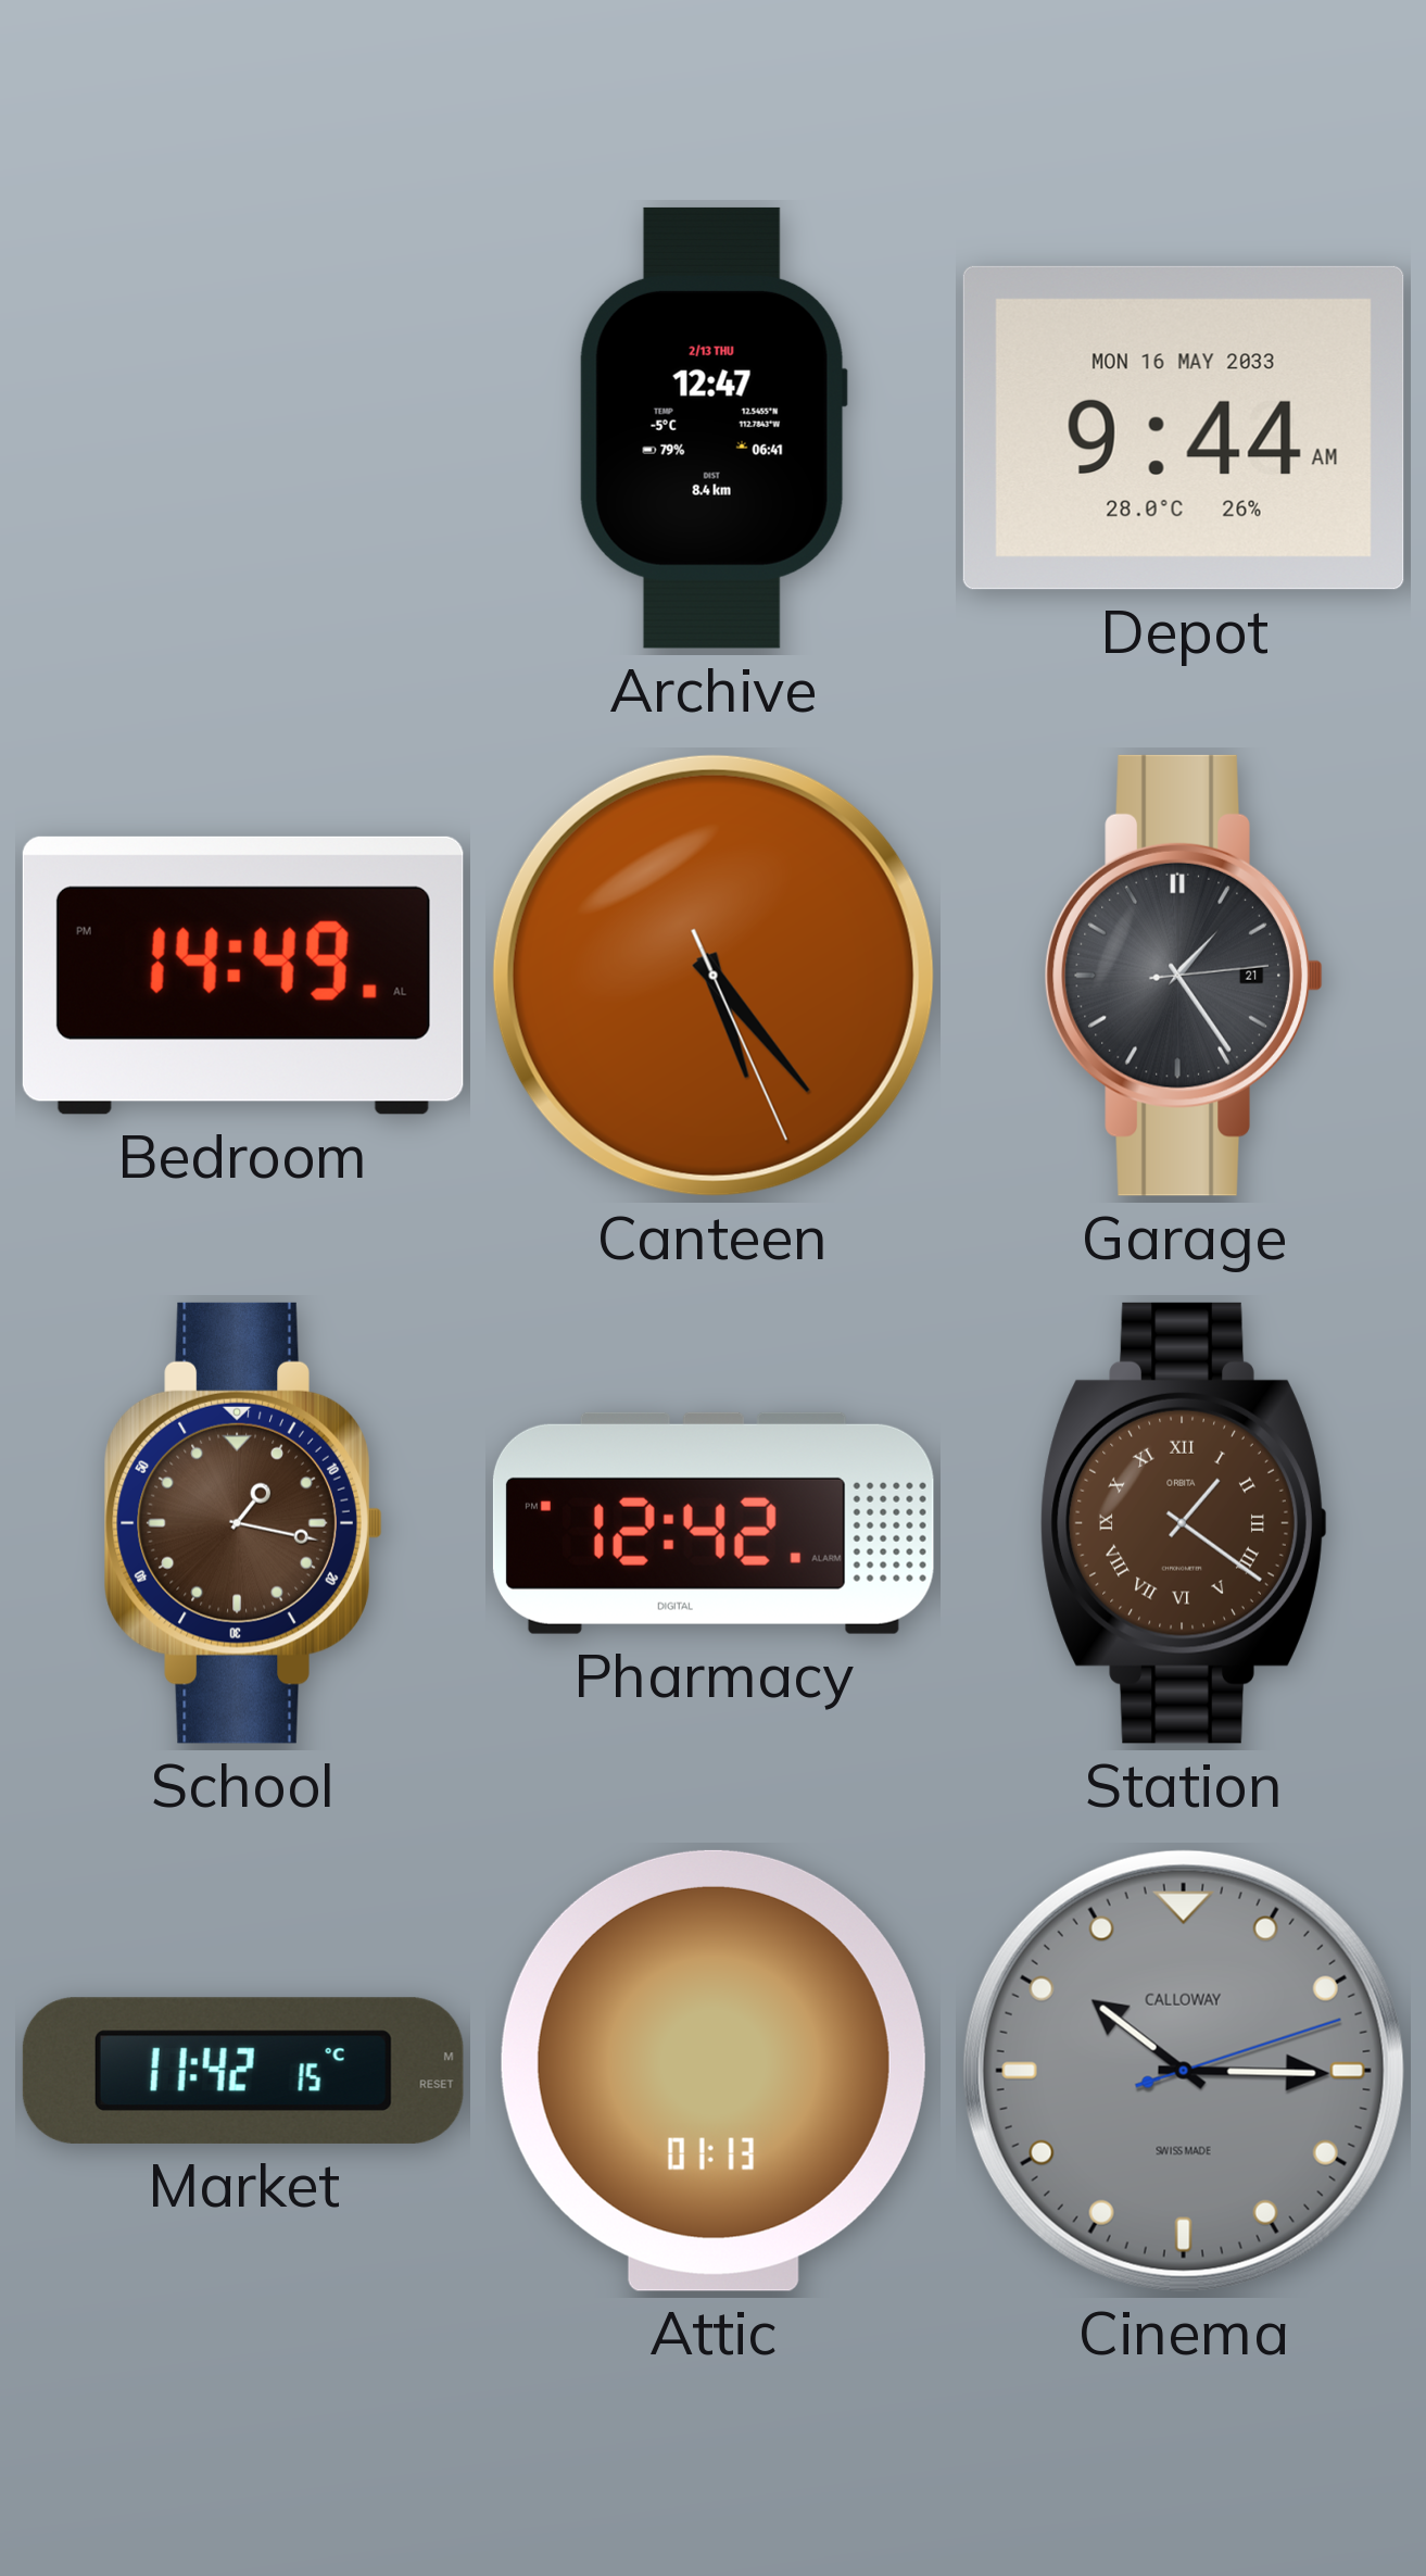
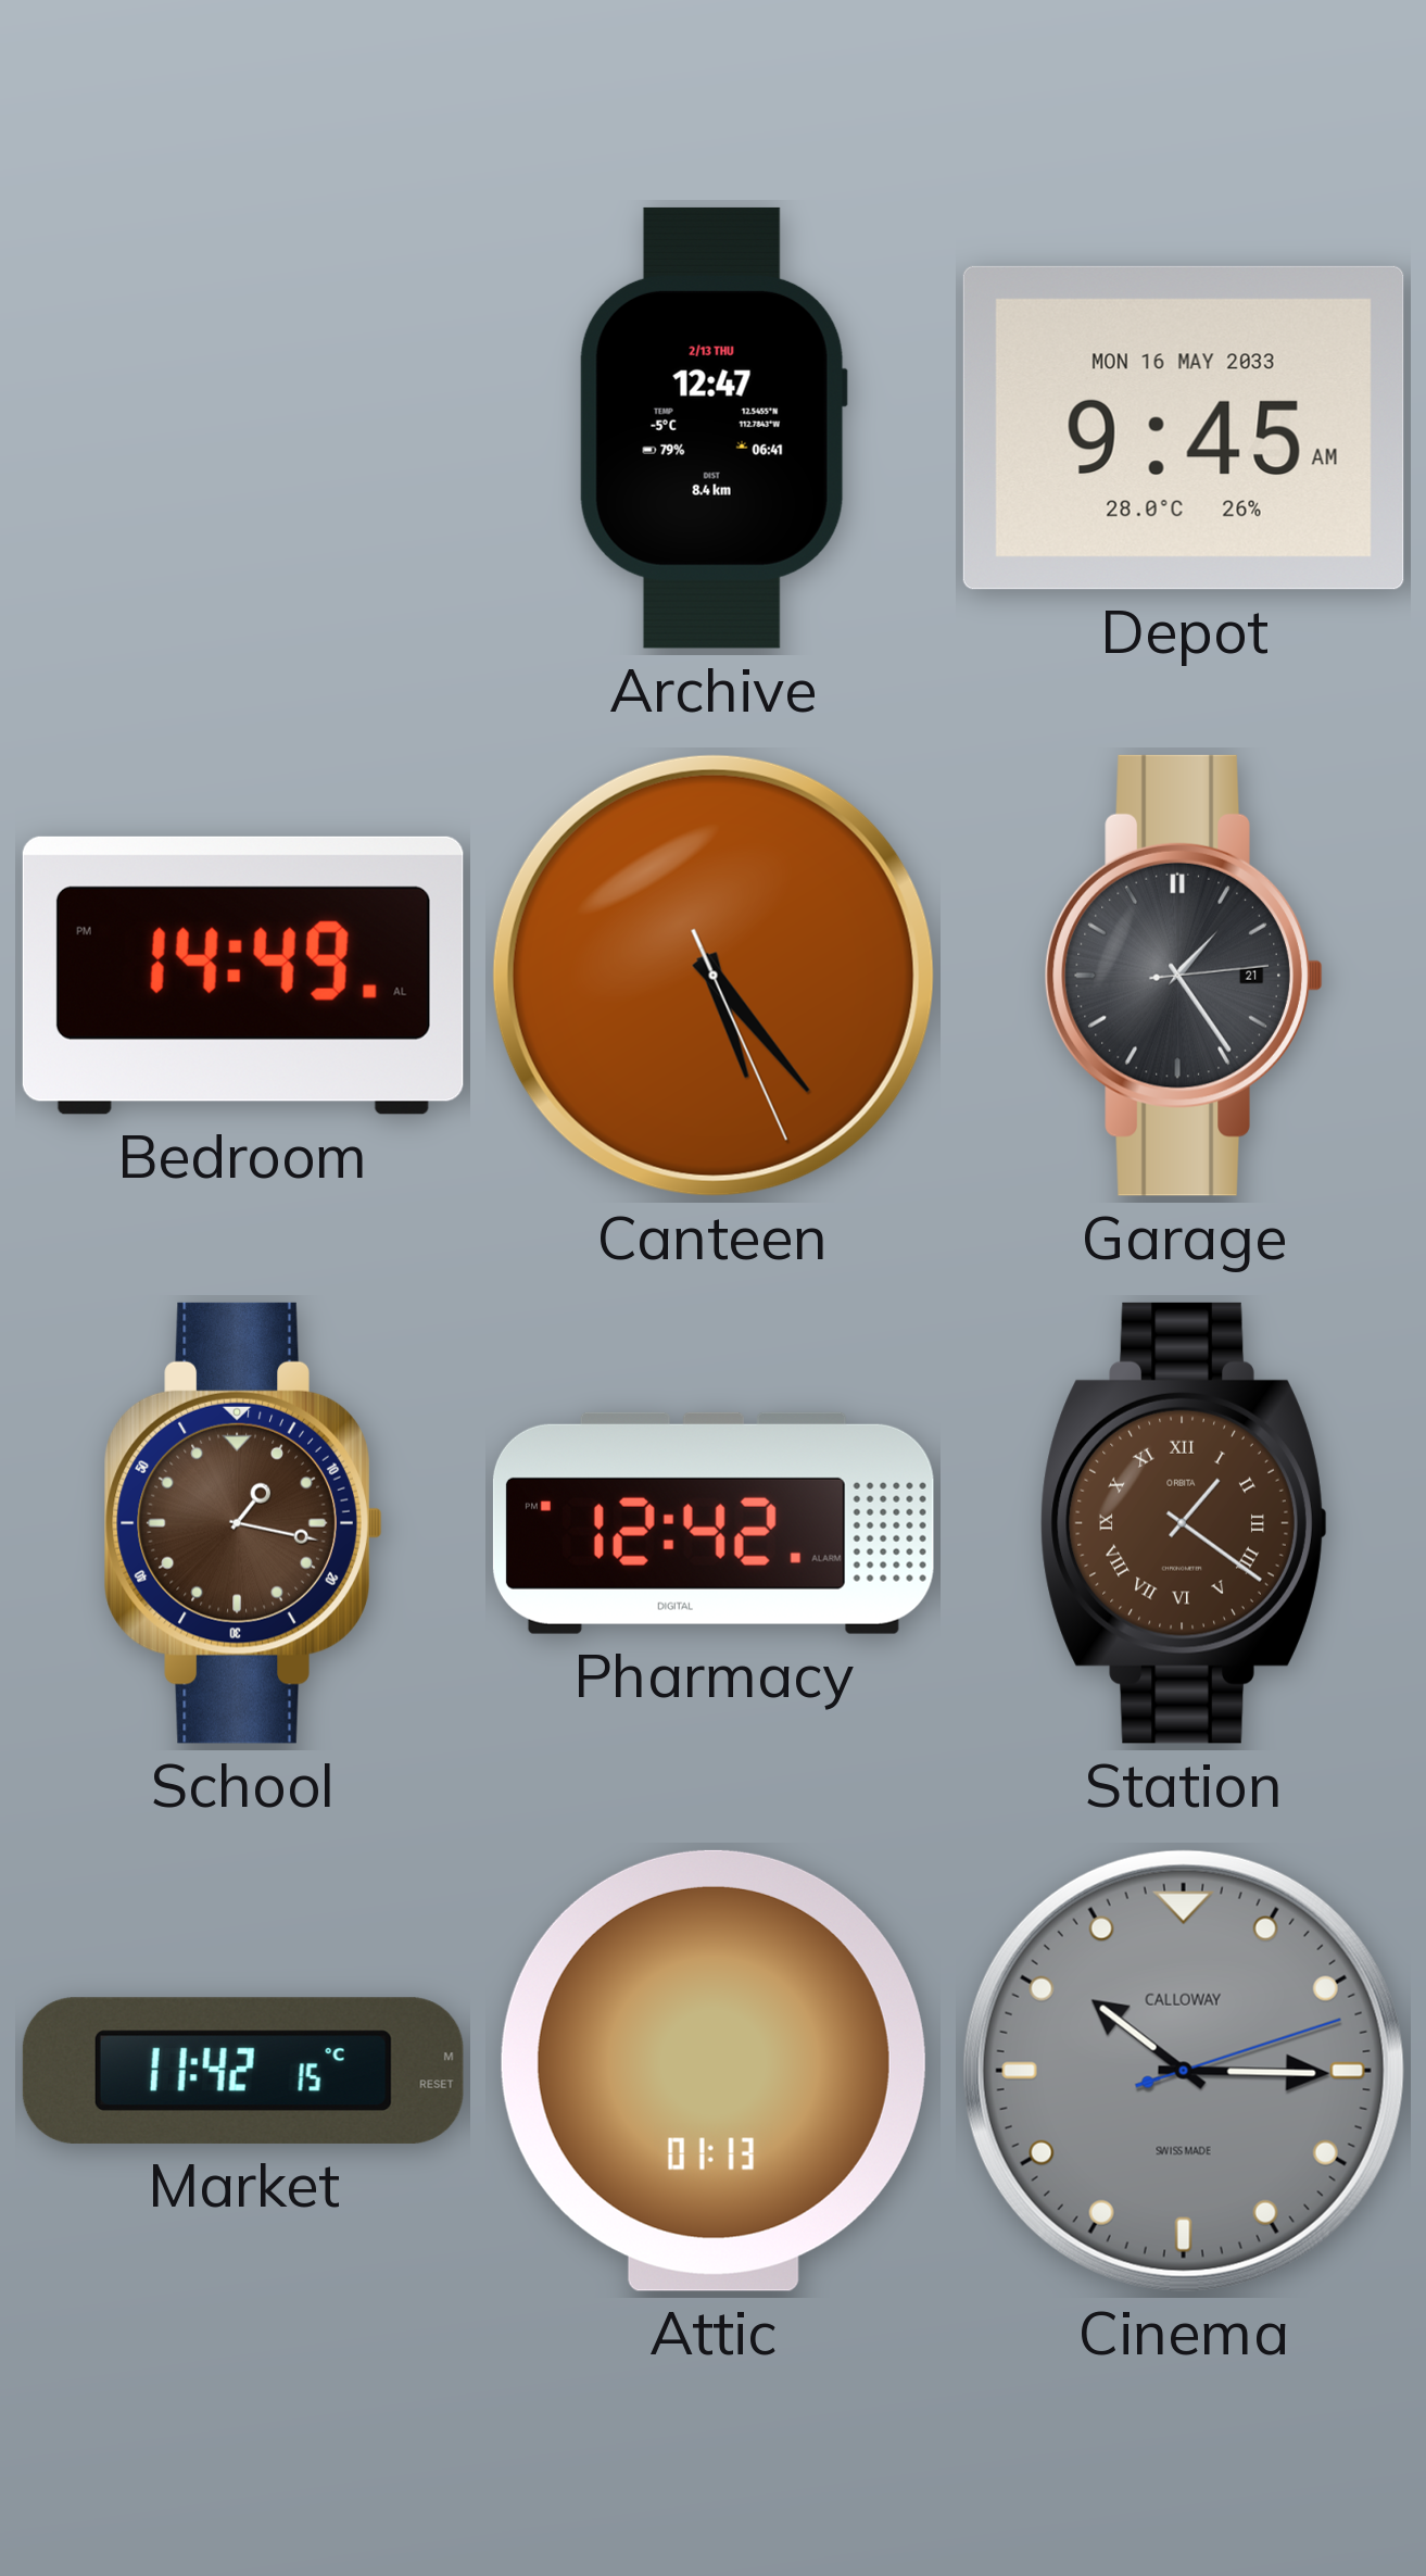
Depot: 9:44 -> 9:45
